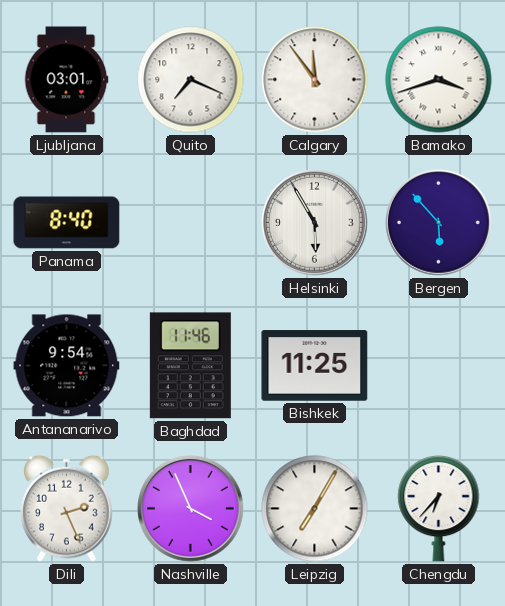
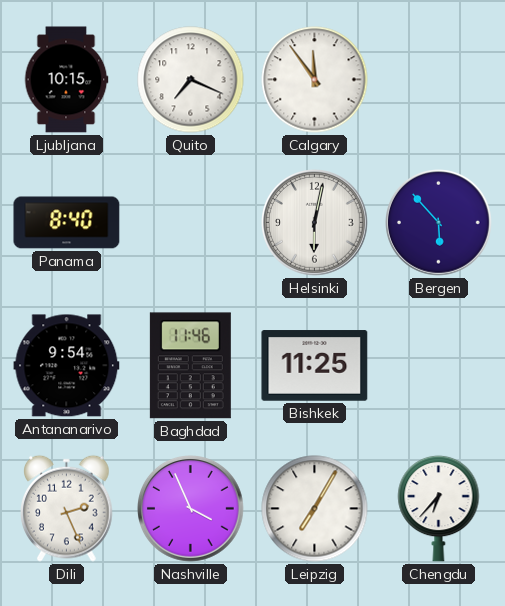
Ljubljana: 03:01 -> 10:15
Bamako: 3:42 -> none
Helsinki: 5:55 -> 6:02
